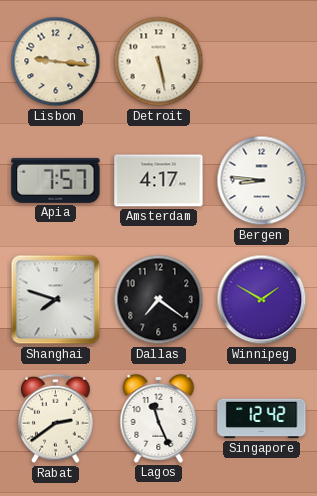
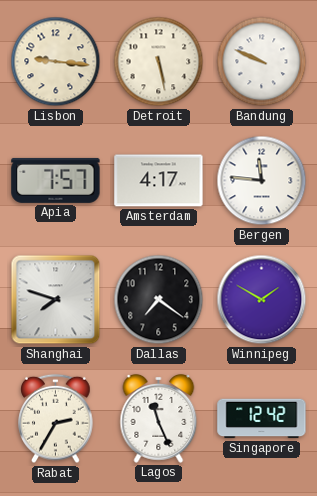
Bandung: none -> 9:49
Bergen: 8:46 -> 11:46
Rabat: 2:39 -> 2:35
